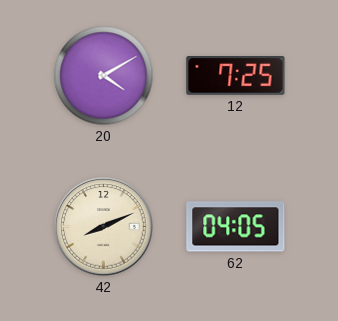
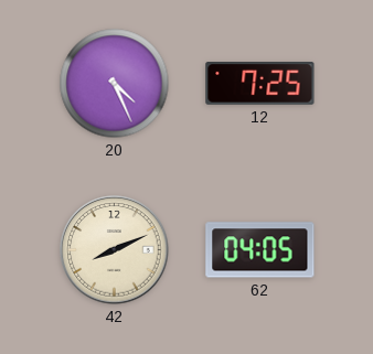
20: 4:10 -> 4:26
